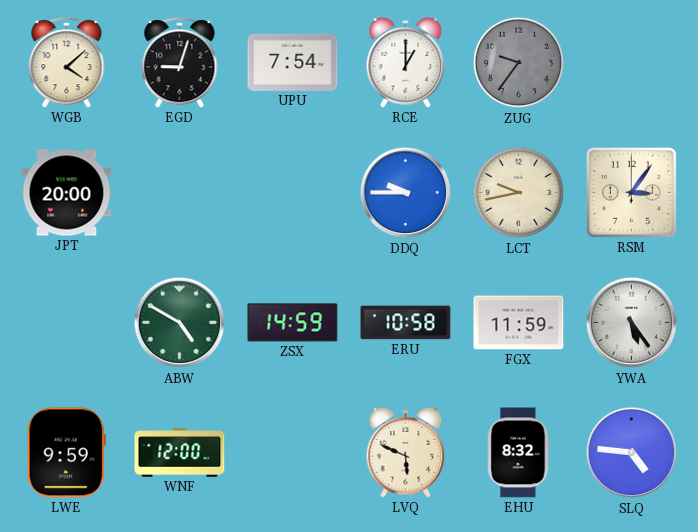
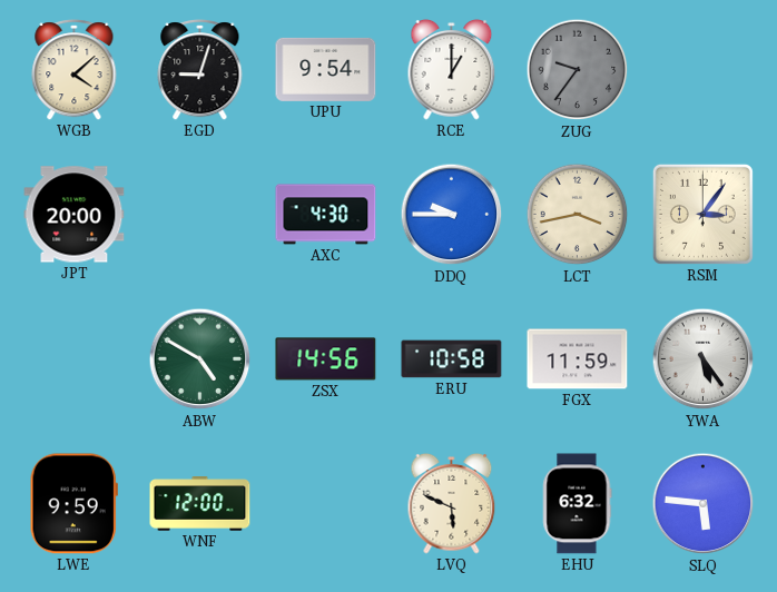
UPU: 7:54 -> 9:54
AXC: none -> 4:30
LCT: 9:43 -> 3:43
ZSX: 14:59 -> 14:56
EHU: 8:32 -> 6:32
SLQ: 4:46 -> 5:46
